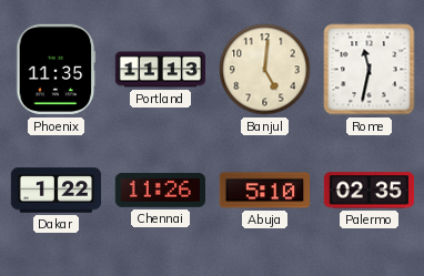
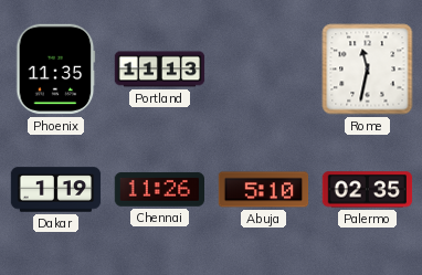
Banjul: 5:01 -> none
Dakar: 1:22 -> 1:19
